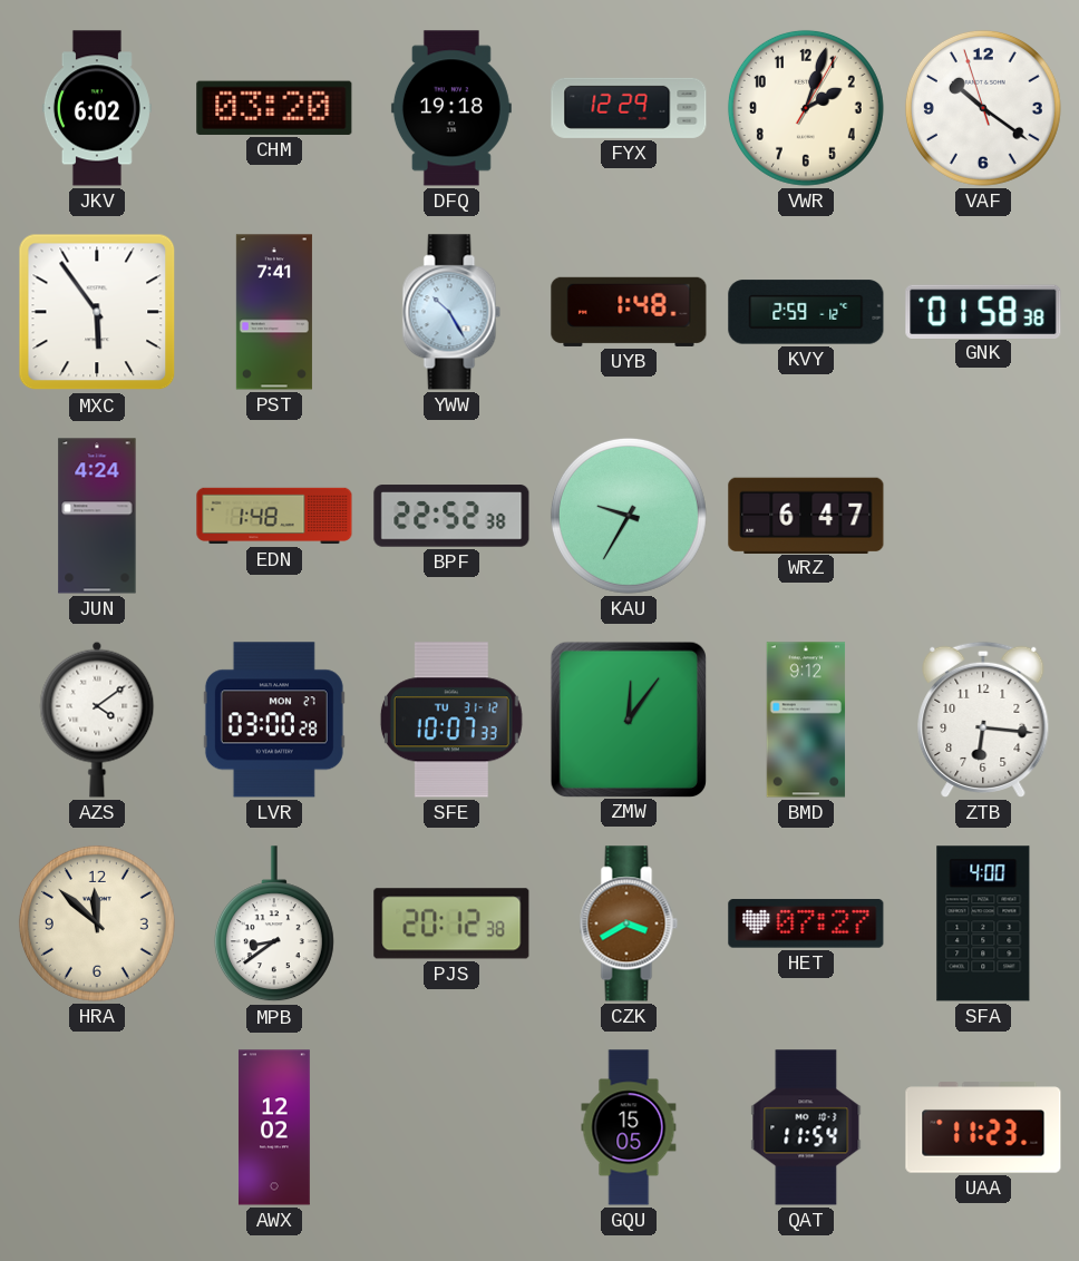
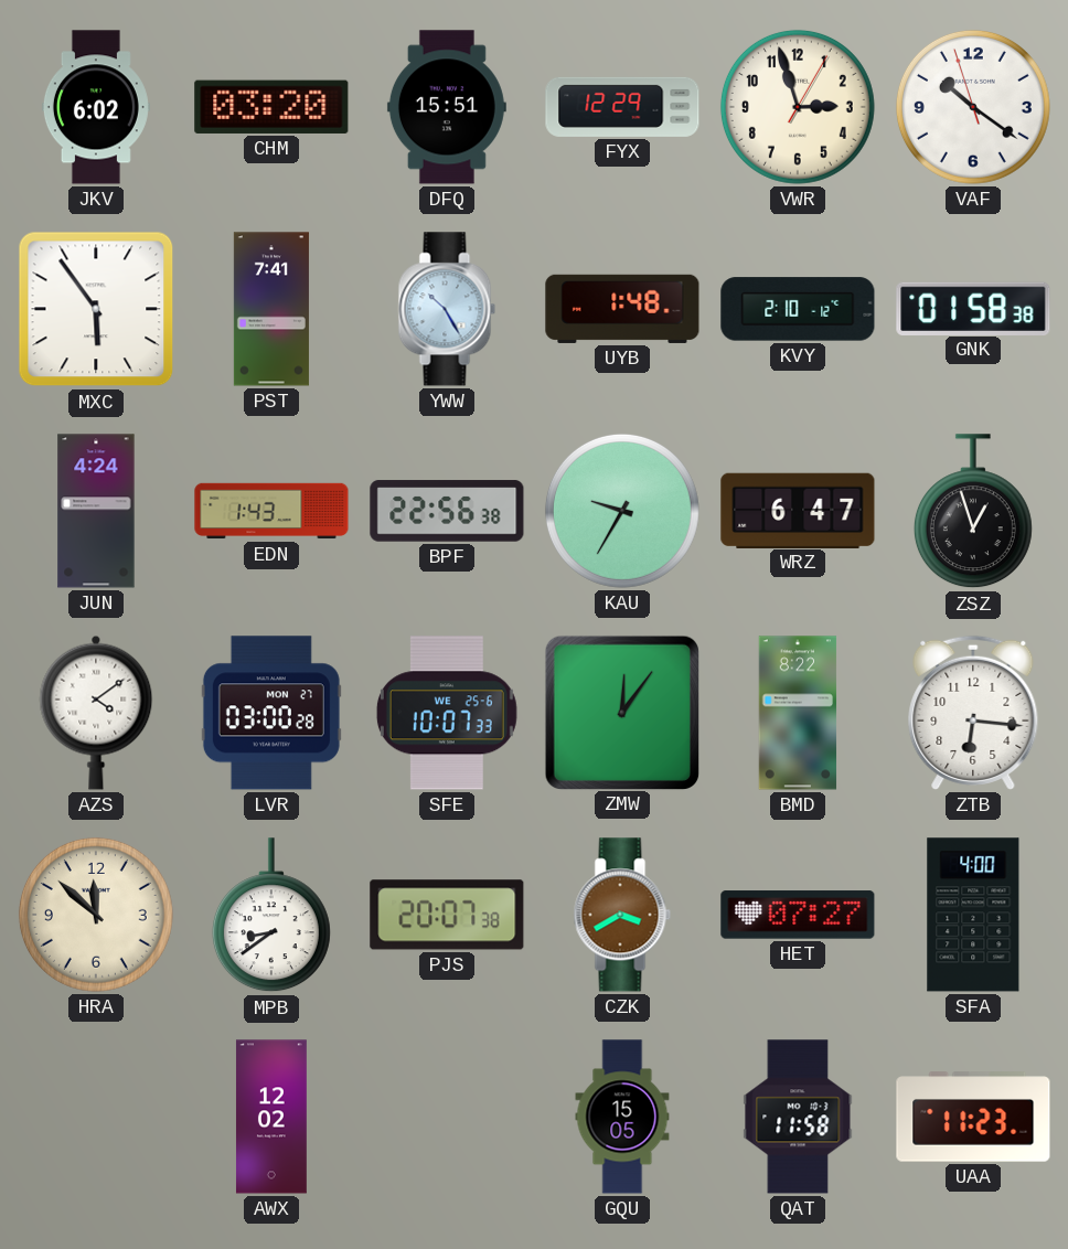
DFQ: 19:18 -> 15:51
VWR: 2:03 -> 2:57
KVY: 2:59 -> 2:10
EDN: 1:48 -> 1:43
BPF: 22:52 -> 22:56
ZSZ: none -> 12:57
SFE date: TU 31-12 -> WE 25-6
BMD: 9:12 -> 8:22
PJS: 20:12 -> 20:07
QAT: 11:54 -> 11:58
